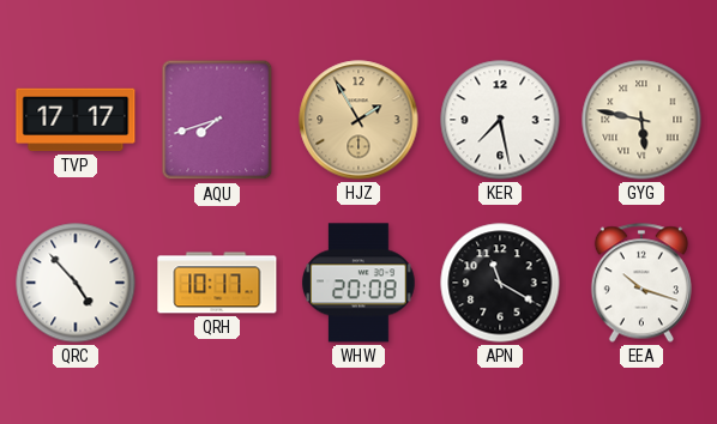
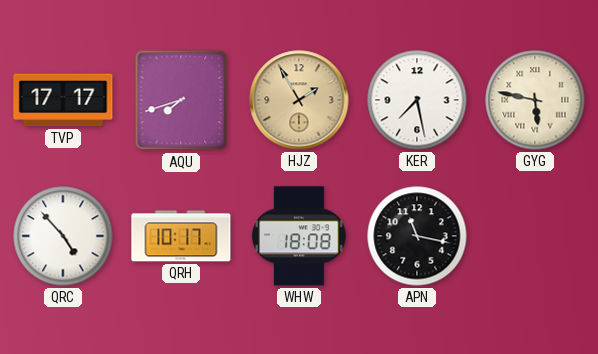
WHW: 20:08 -> 18:08
APN: 11:20 -> 11:17
EEA: 10:18 -> none
